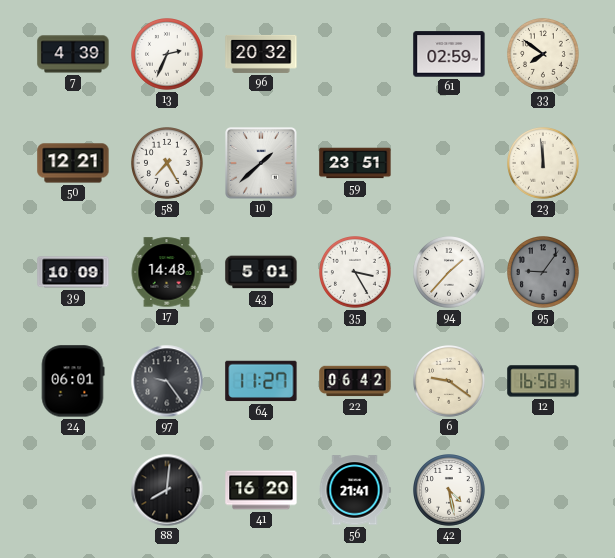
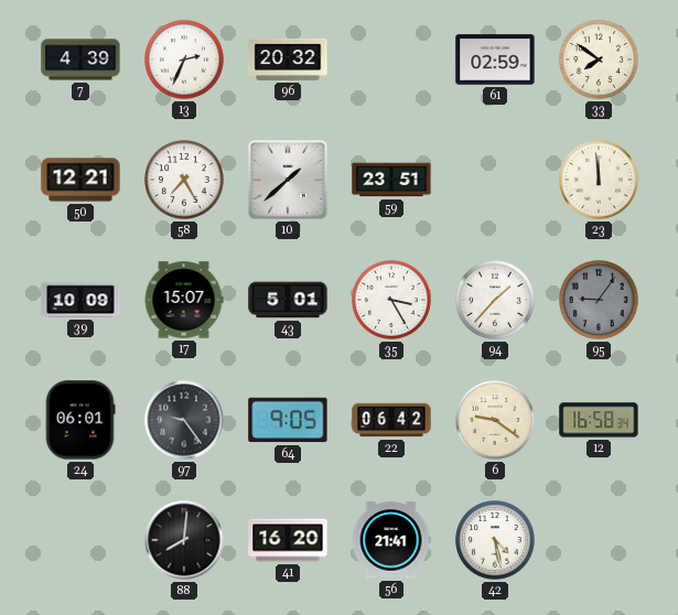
17: 14:48 -> 15:07
64: 11:27 -> 9:05
